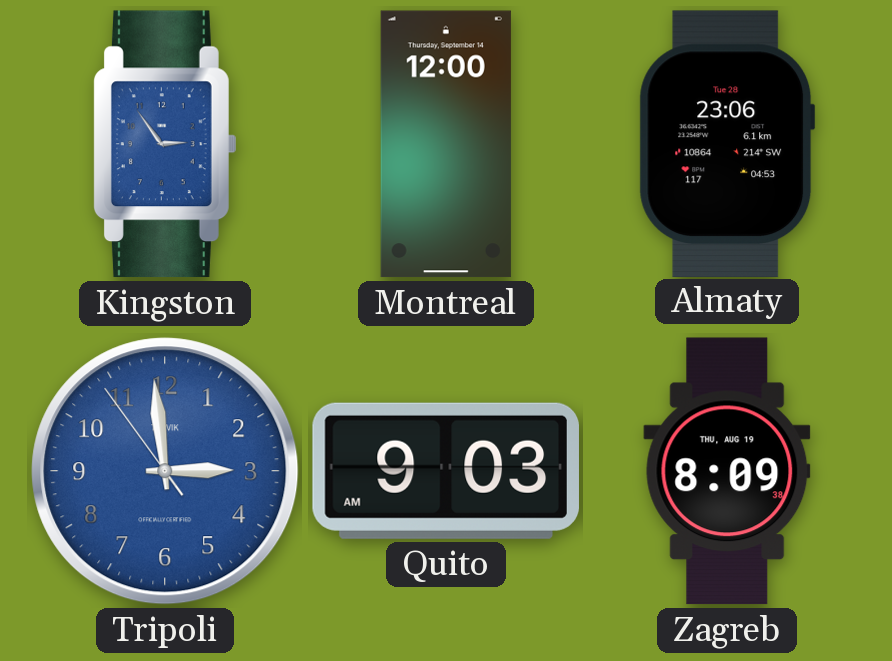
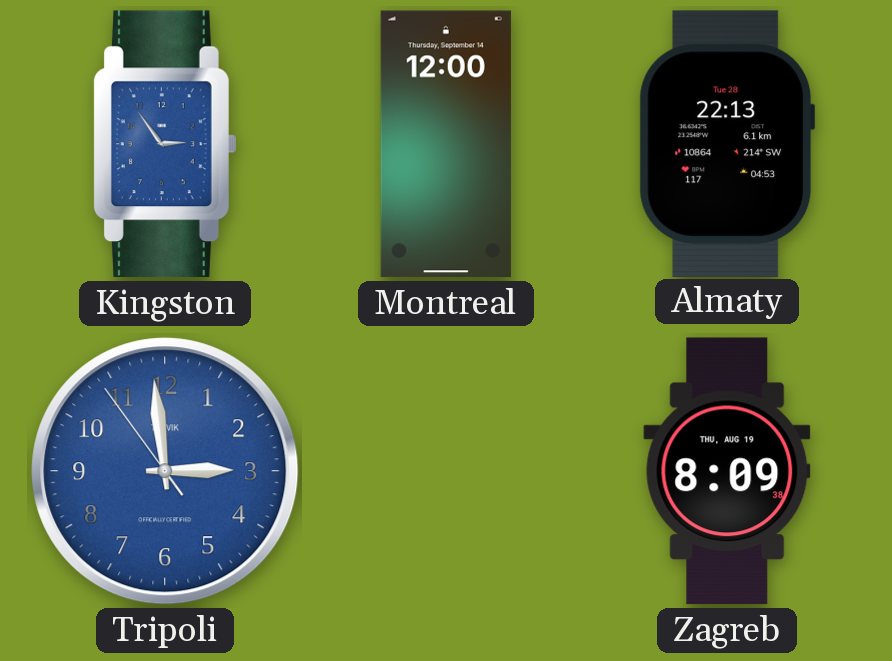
Almaty: 23:06 -> 22:13
Quito: 9:03 -> none
